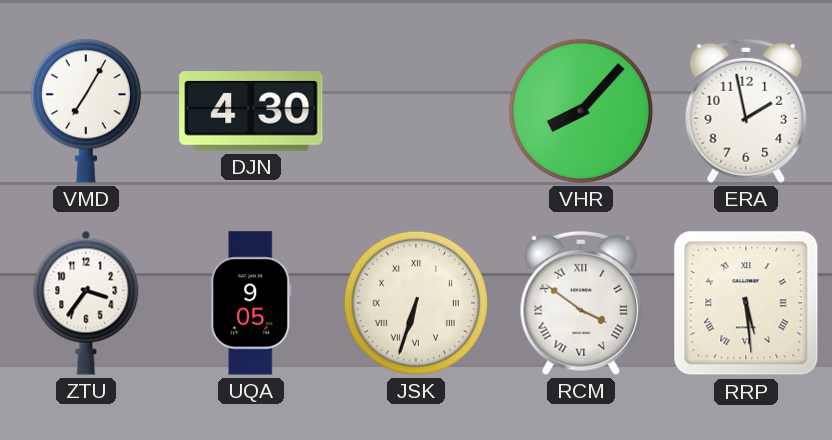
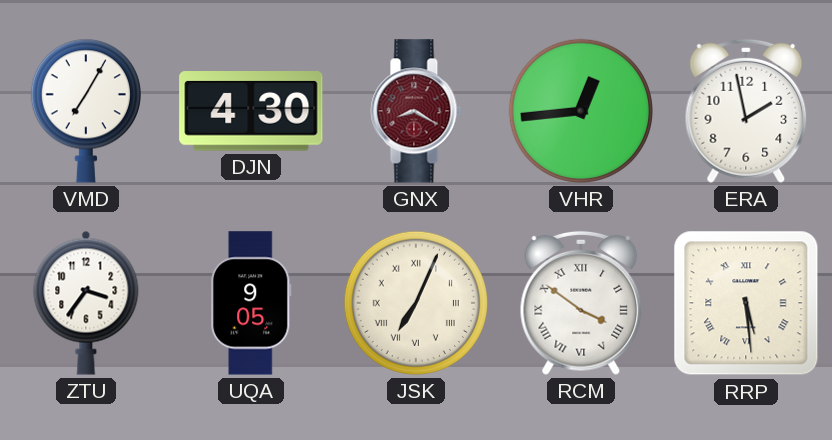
GNX: none -> 8:20
VHR: 8:07 -> 12:44
JSK: 6:33 -> 7:04
